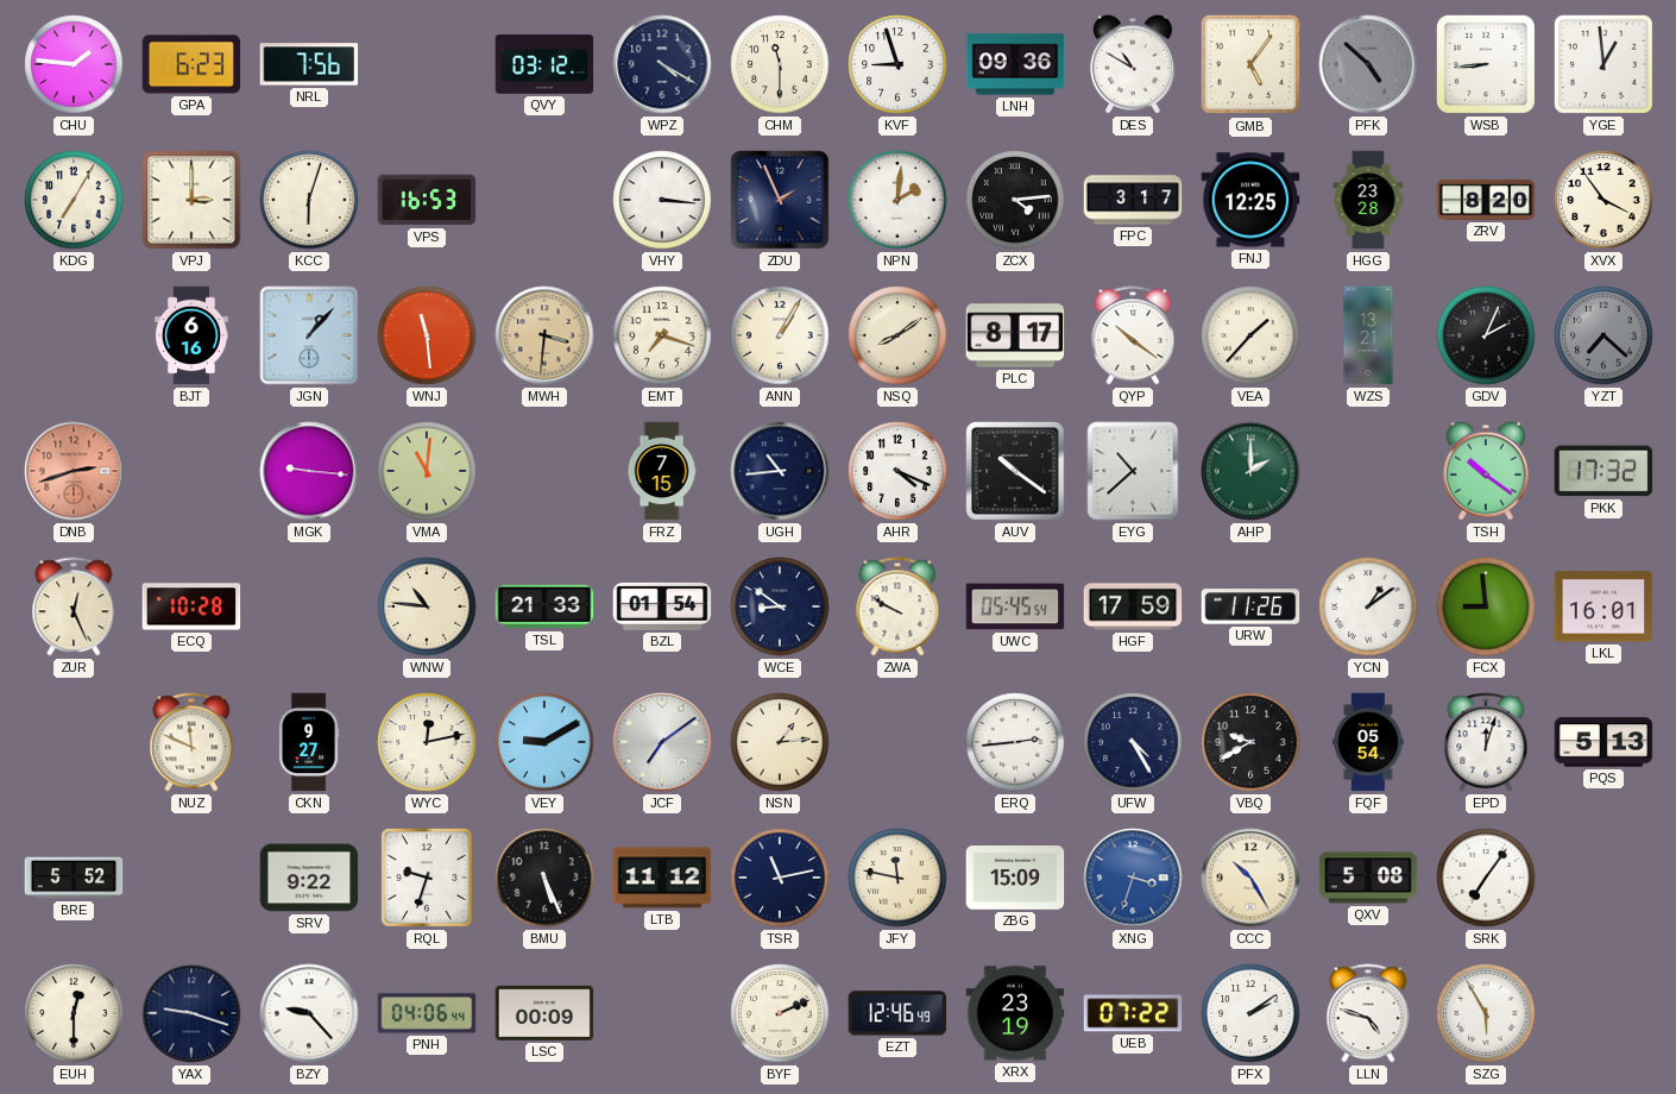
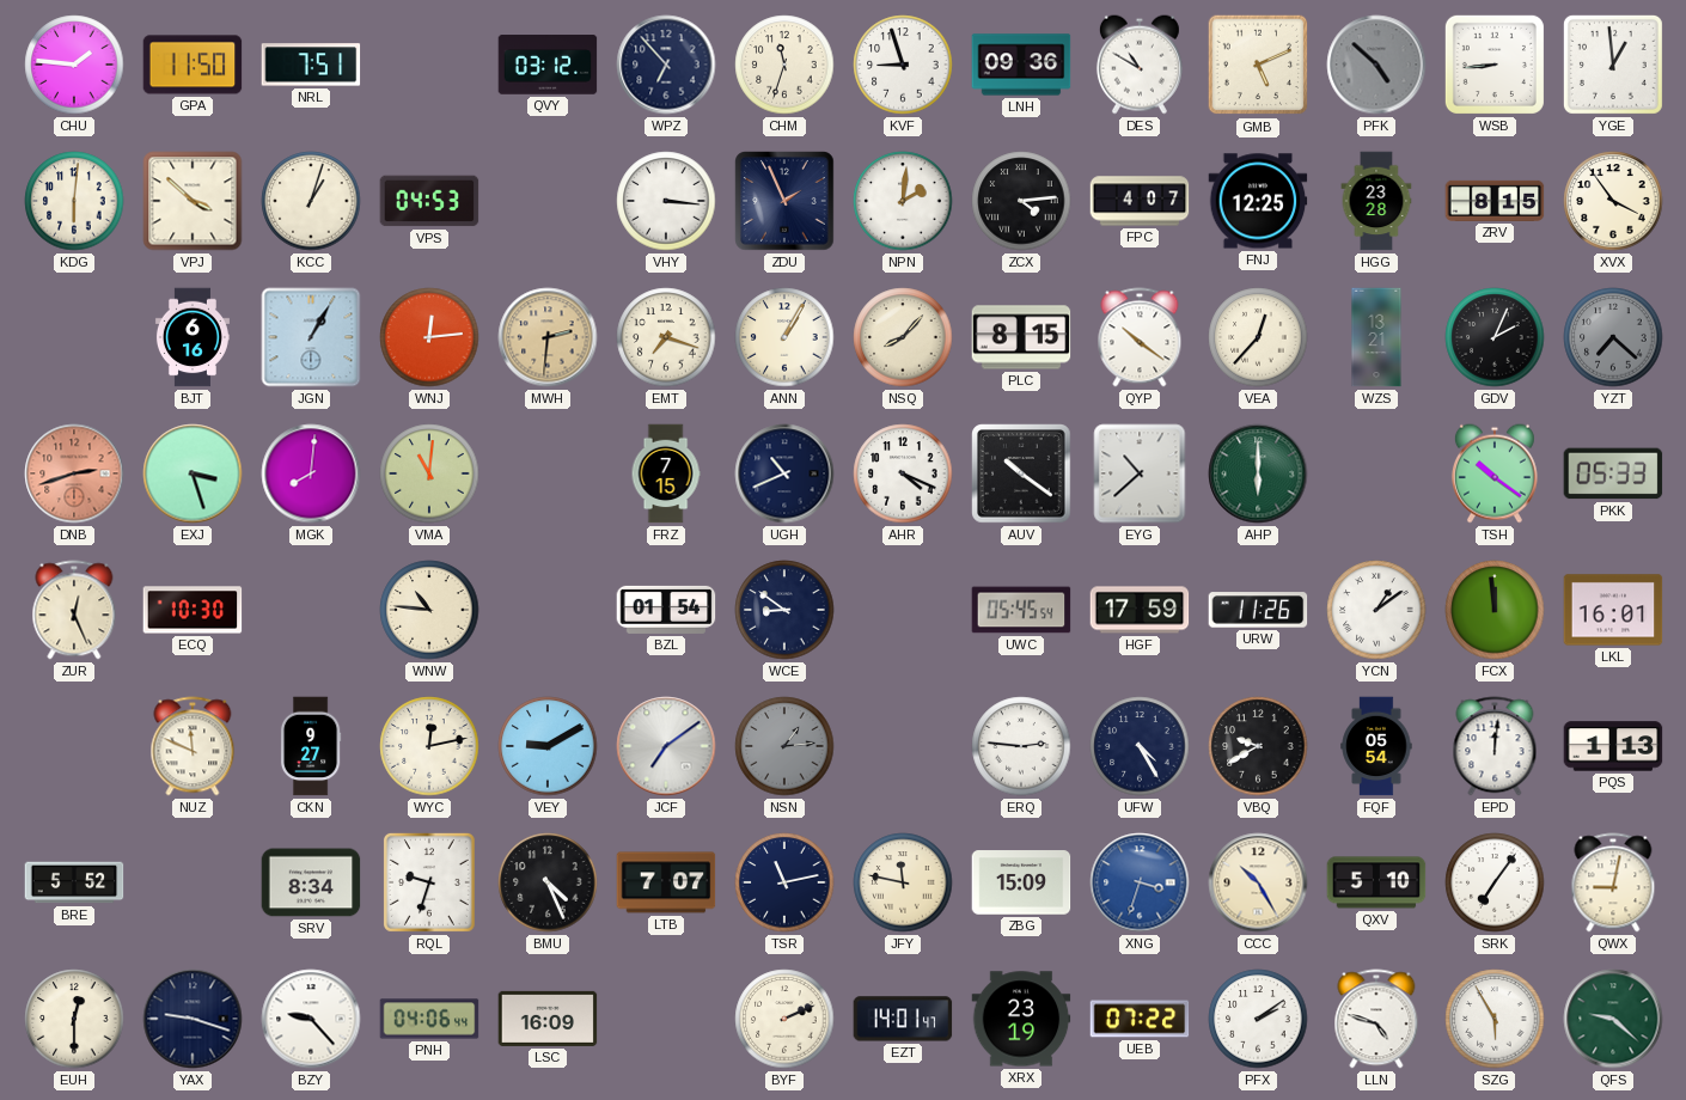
GPA: 6:23 -> 11:50
NRL: 7:56 -> 7:51
WPZ: 4:20 -> 6:53
CHM: 11:30 -> 11:33
GMB: 5:06 -> 5:11
KDG: 7:05 -> 6:01
VPJ: 3:00 -> 3:52
KCC: 6:03 -> 1:03
VPS: 16:53 -> 04:53
FPC: 3:17 -> 4:07
ZRV: 8:20 -> 8:15
JGN: 1:07 -> 1:05
WNJ: 11:29 -> 12:14
MWH: 3:31 -> 2:31
NSQ: 8:09 -> 8:07
PLC: 8:17 -> 8:15
VEA: 1:37 -> 12:37
EXJ: none -> 3:27
MGK: 9:16 -> 8:01
UGH: 10:44 -> 10:41
AHP: 2:00 -> 6:00
PKK: 17:32 -> 05:33
ECQ: 10:28 -> 10:30
TSL: 21:33 -> none
ZWA: 9:50 -> none
FCX: 8:59 -> 11:59
NSN dial: cream -> grey
ERQ: 2:44 -> 2:46
EPD: 12:03 -> 12:01
PQS: 5:13 -> 1:13
SRV: 9:22 -> 8:34
BMU: 5:26 -> 4:26
LTB: 11:12 -> 7:07
QXV: 5:08 -> 5:10
QWX: none -> 9:02
LSC: 00:09 -> 16:09
EZT: 12:46 -> 14:01
QFS: none -> 9:22
